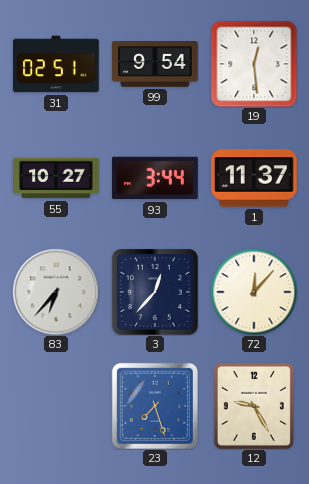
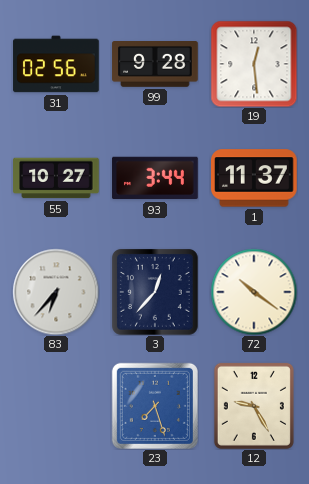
31: 02:51 -> 02:56
99: 9:54 -> 9:28
72: 12:07 -> 10:21
